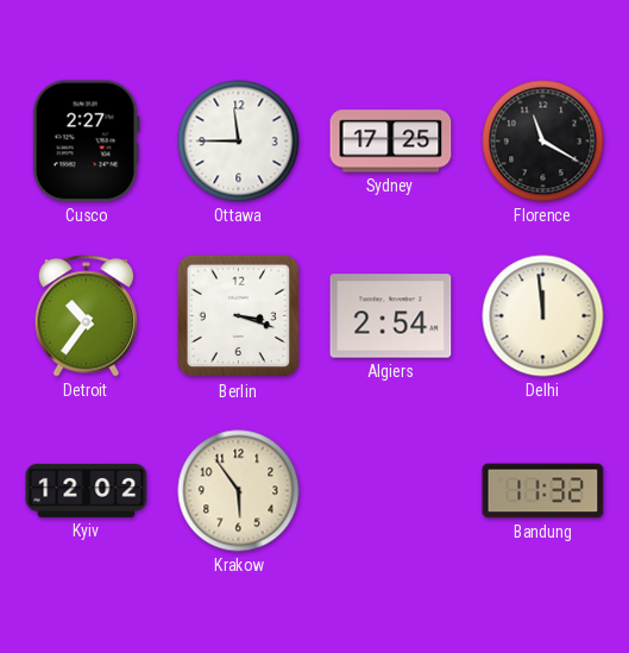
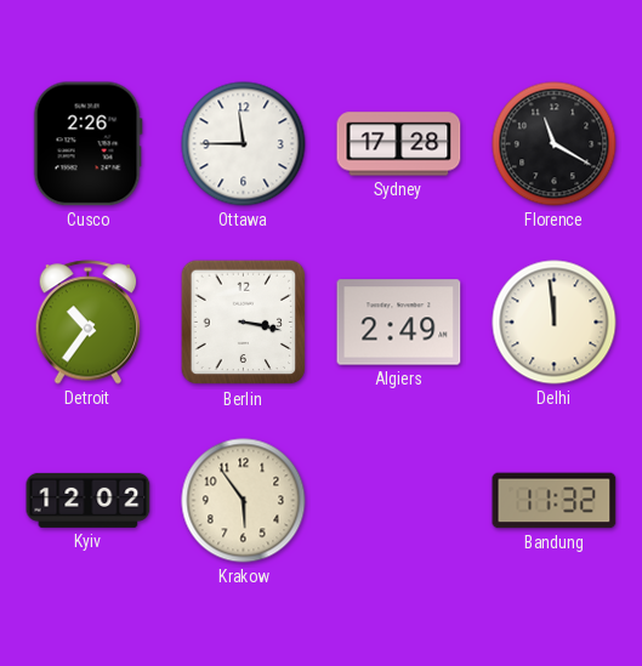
Cusco: 2:27 -> 2:26
Sydney: 17:25 -> 17:28
Berlin: 3:18 -> 3:17
Algiers: 2:54 -> 2:49
